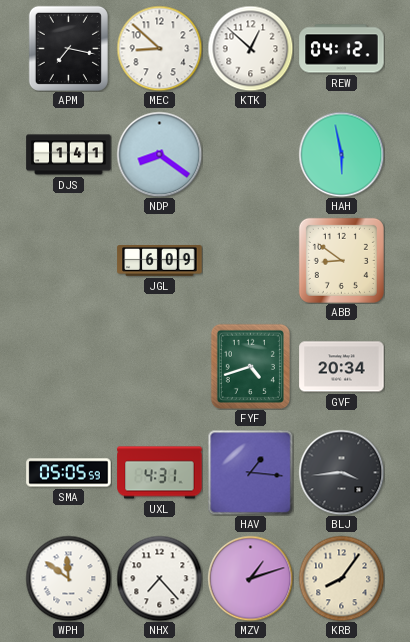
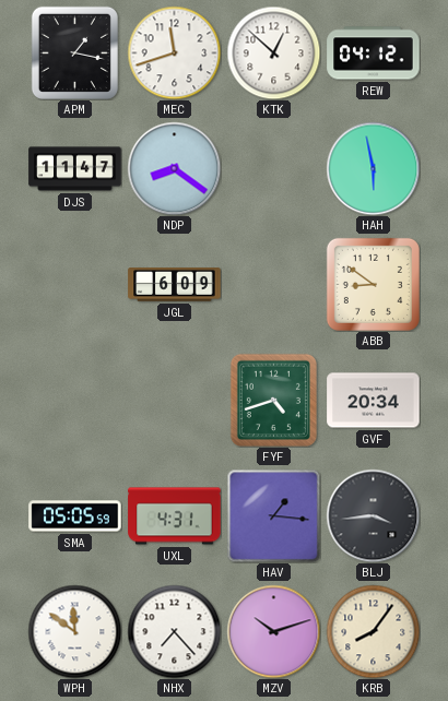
APM: 7:17 -> 1:17
MEC: 8:52 -> 11:42
DJS: 1:41 -> 11:47
MZV: 1:12 -> 10:12
